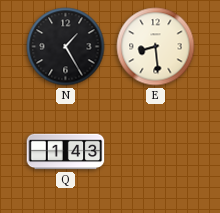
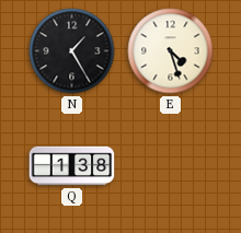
E: 8:29 -> 4:27
Q: 1:43 -> 1:38
